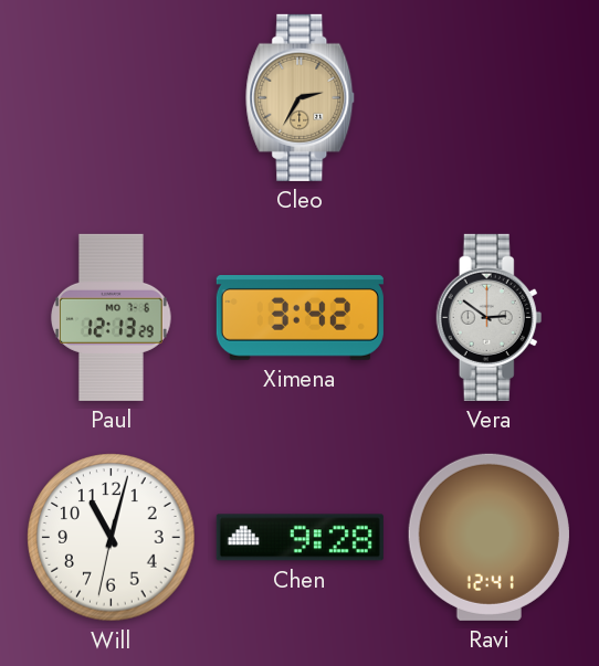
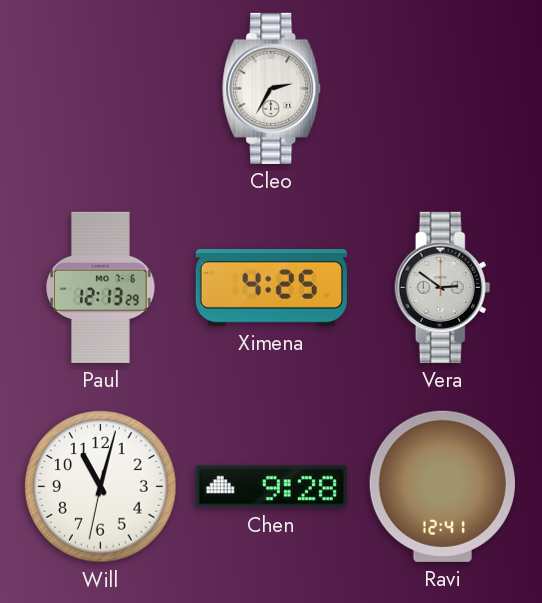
Cleo dial: champagne -> white
Ximena: 3:42 -> 4:25
